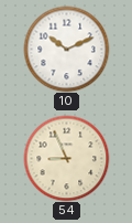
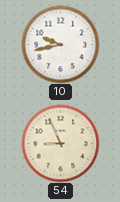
10: 10:11 -> 9:43
